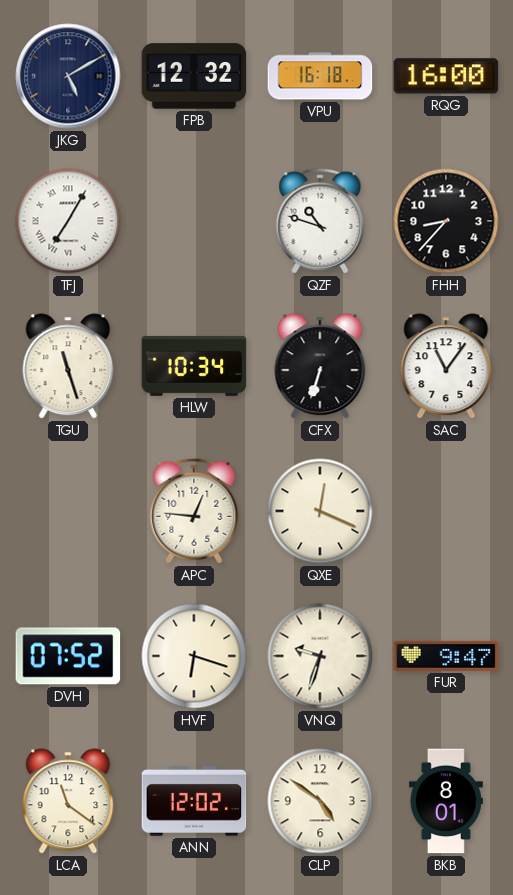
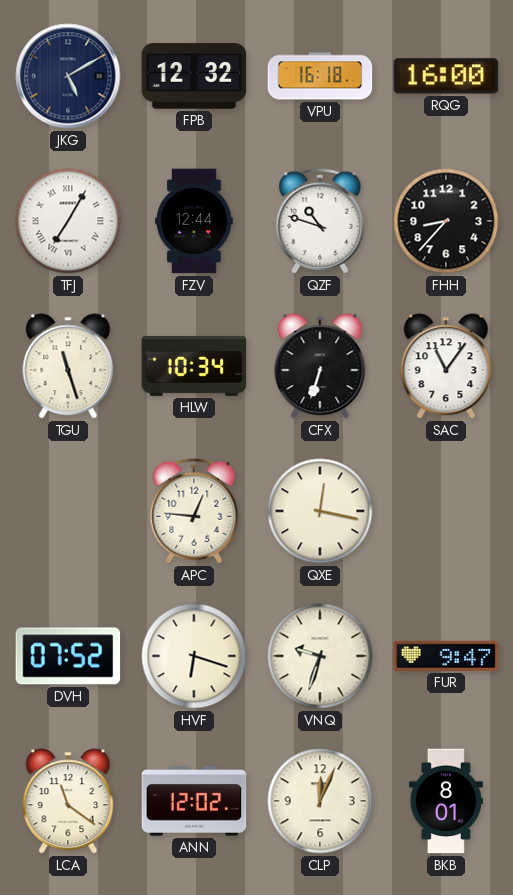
FZV: none -> 12:44
QXE: 12:19 -> 12:17
CLP: 4:51 -> 12:04
